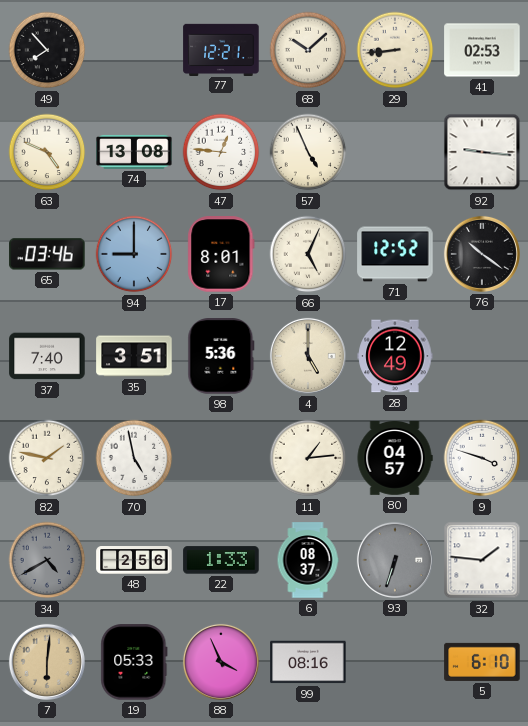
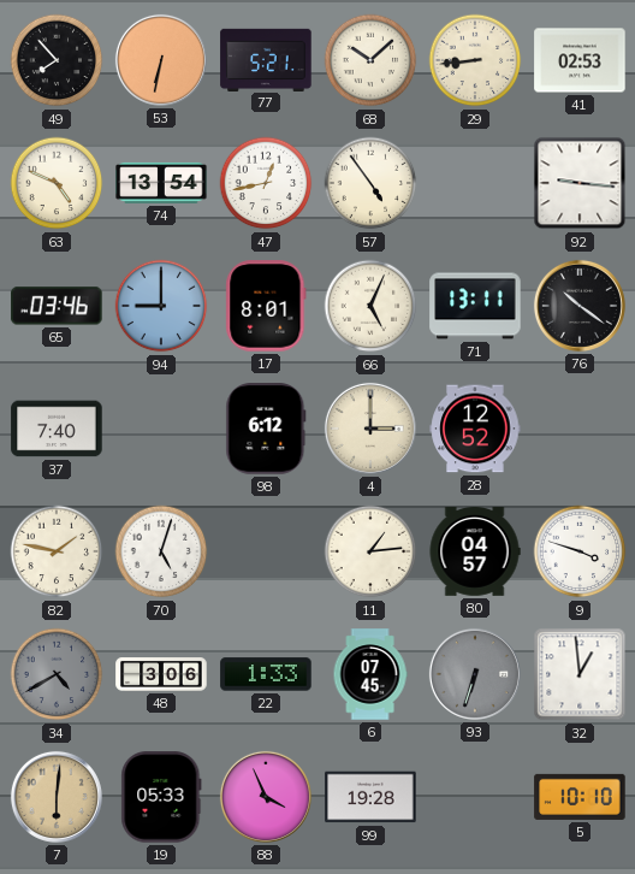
53: none -> 6:32
77: 12:21 -> 5:21
74: 13:08 -> 13:54
47: 12:46 -> 12:43
57: 4:56 -> 4:54
71: 12:52 -> 13:11
35: 3:51 -> none
98: 5:36 -> 6:12
4: 5:00 -> 3:00
28: 12:49 -> 12:52
70: 4:58 -> 5:03
48: 2:56 -> 3:06
6: 08:37 -> 07:45
32: 1:46 -> 12:59
99: 08:16 -> 19:28
5: 6:10 -> 10:10
